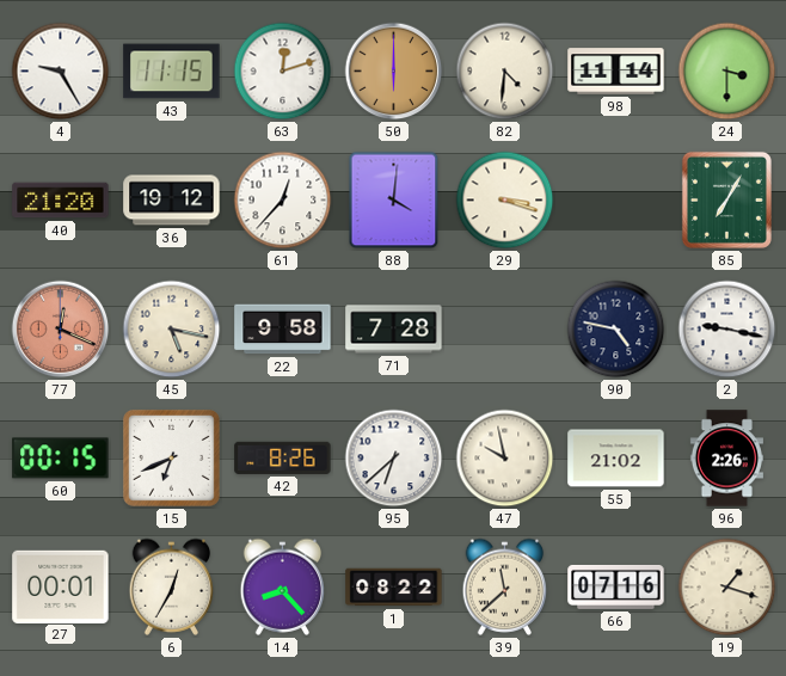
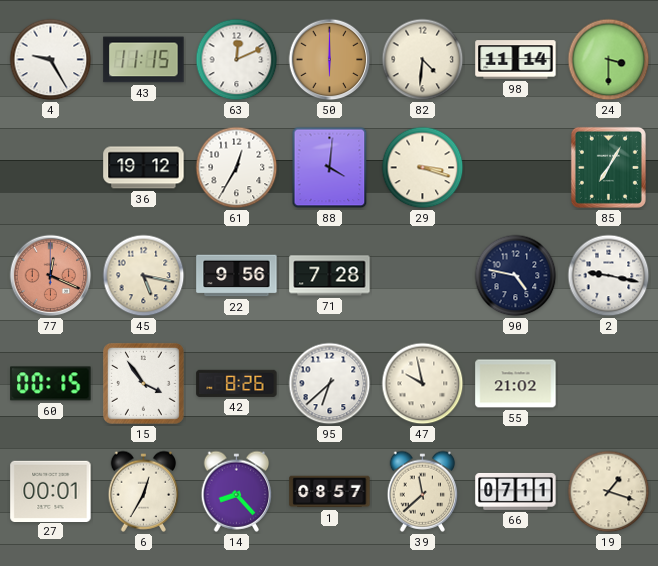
63: 12:12 -> 12:11
40: 21:20 -> none
61: 12:37 -> 12:35
22: 9:58 -> 9:56
15: 6:41 -> 3:54
96: 2:26 -> none
1: 08:22 -> 08:57
66: 07:16 -> 07:11
